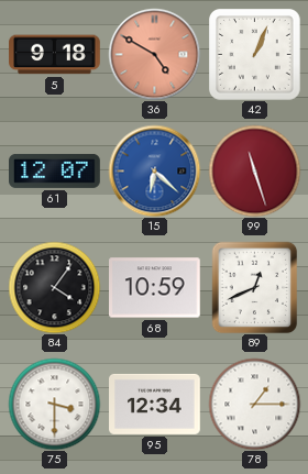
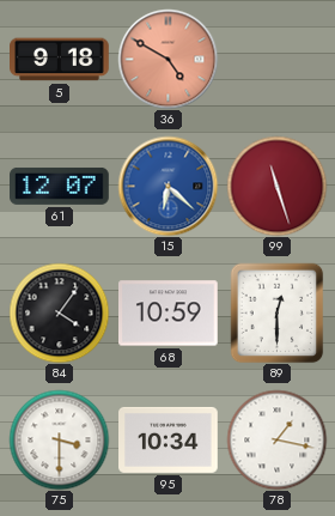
42: 1:04 -> none
89: 12:41 -> 12:30
95: 12:34 -> 10:34
78: 1:15 -> 1:17
